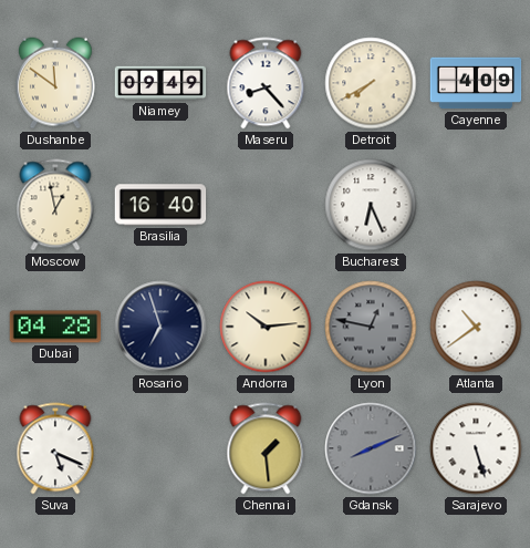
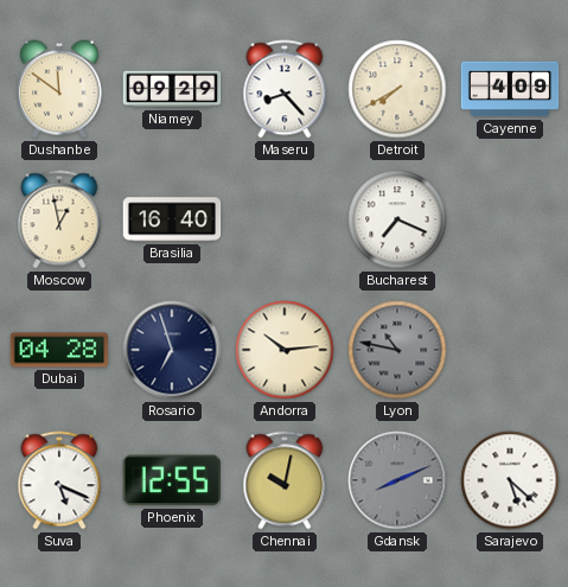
Niamey: 09:49 -> 09:29
Bucharest: 6:26 -> 7:19
Lyon: 12:47 -> 10:47
Atlanta: 10:39 -> none
Phoenix: none -> 12:55
Chennai: 1:29 -> 10:02
Sarajevo: 5:27 -> 5:22
